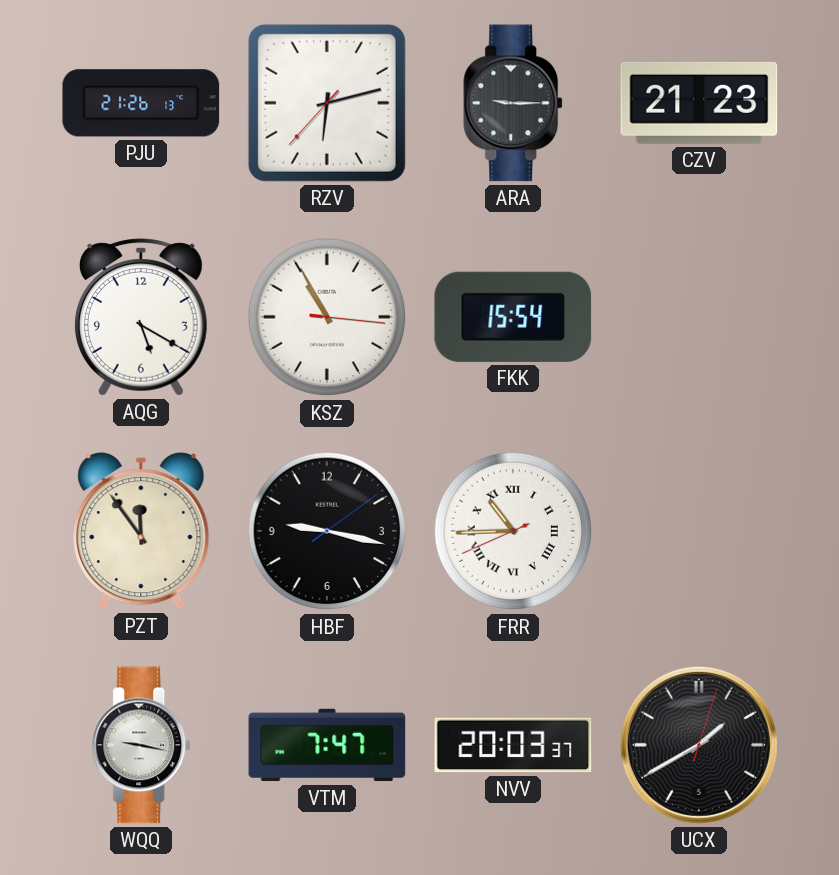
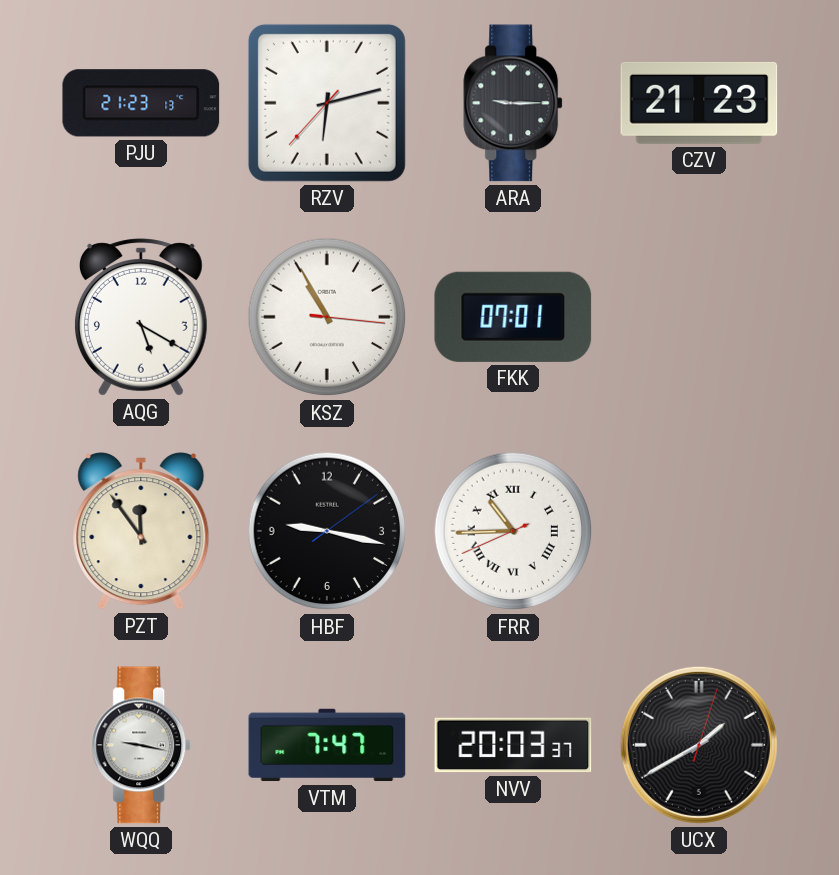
PJU: 21:26 -> 21:23
FKK: 15:54 -> 07:01
